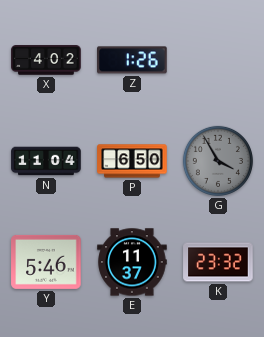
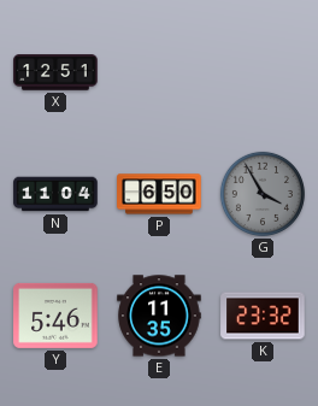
X: 4:02 -> 12:51
Z: 1:26 -> none
E: 11:37 -> 11:35
